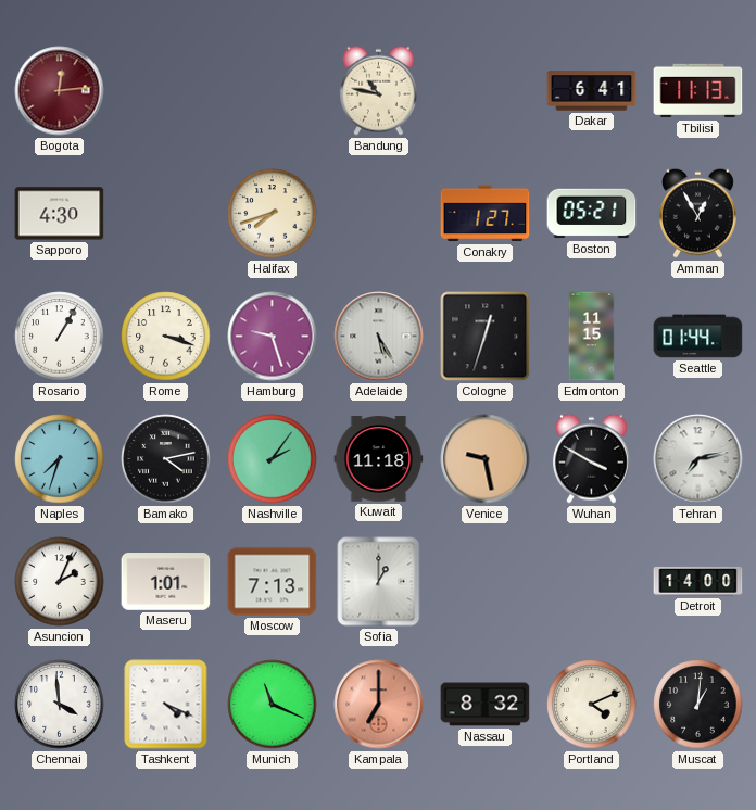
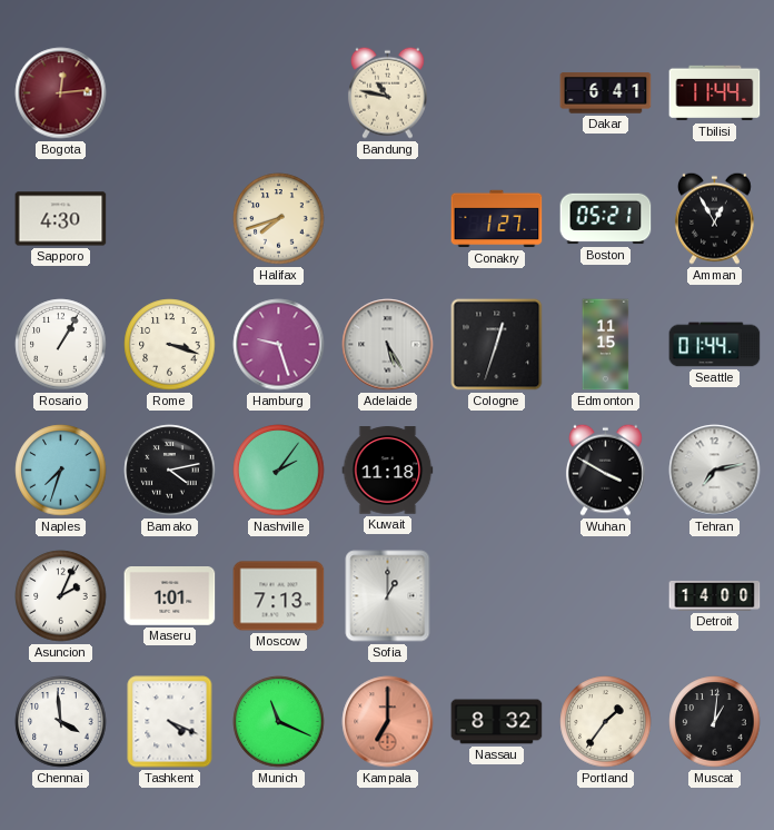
Tbilisi: 11:13 -> 11:44
Venice: 9:28 -> none
Portland: 4:11 -> 1:36
